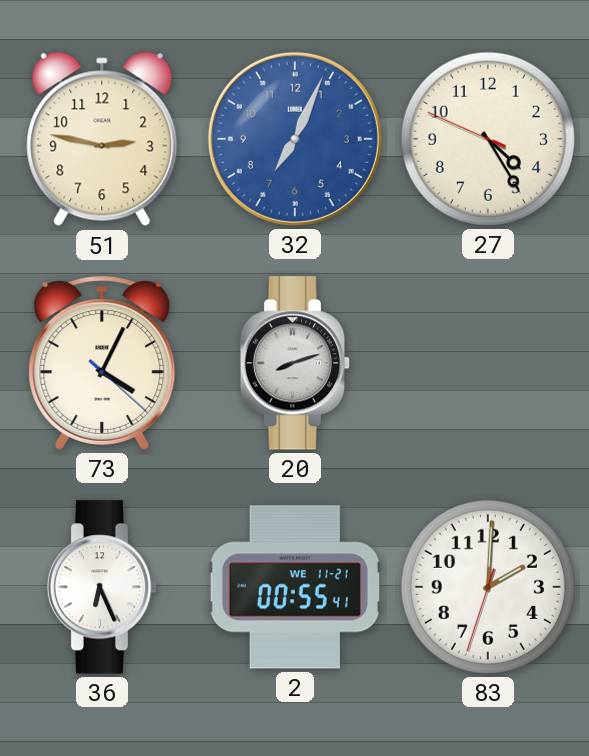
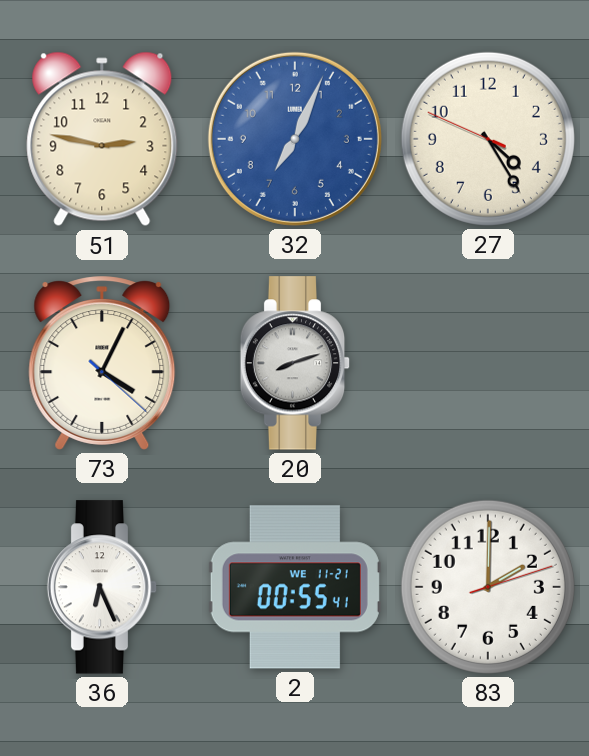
83: 2:00:33 -> 2:00:12
